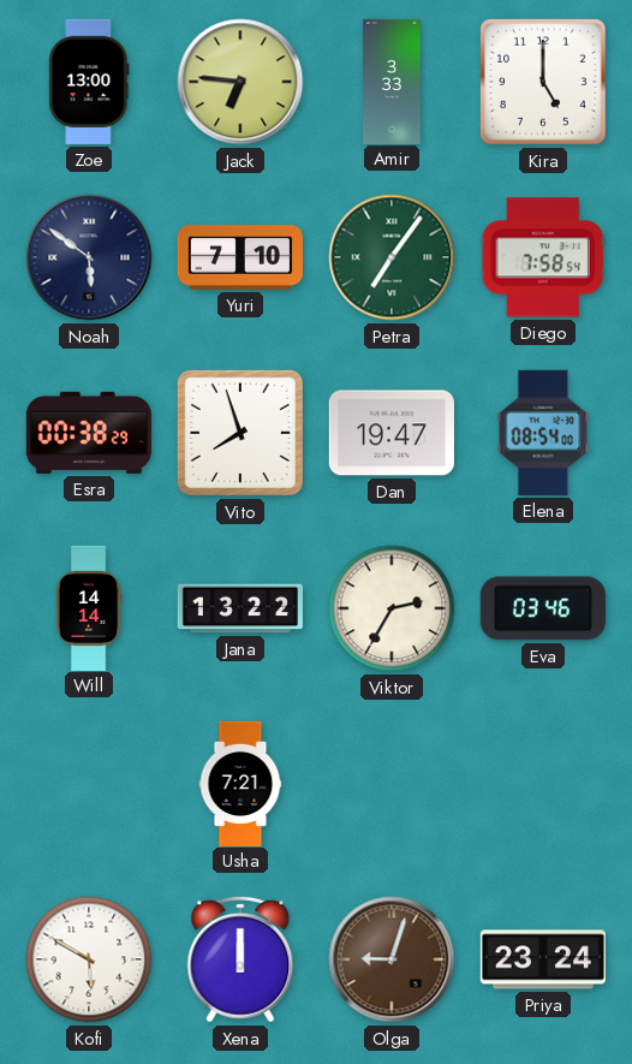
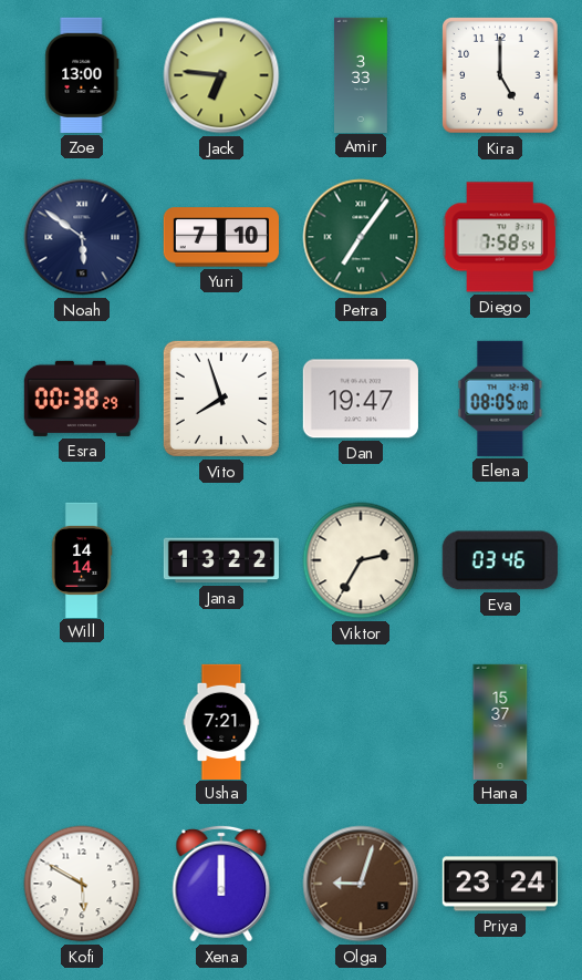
Elena: 08:54 -> 08:05
Hana: none -> 15:37
